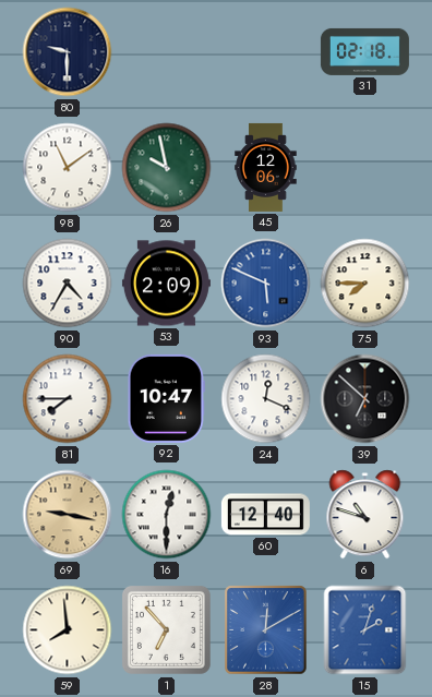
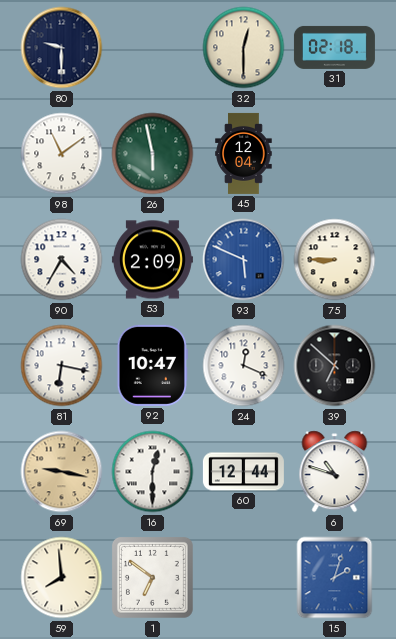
32: none -> 12:30
26: 9:58 -> 5:58
45: 12:06 -> 12:04
75: 7:45 -> 8:45
81: 7:45 -> 6:17
60: 12:40 -> 12:44
1: 6:53 -> 6:51
28: 12:10 -> none
